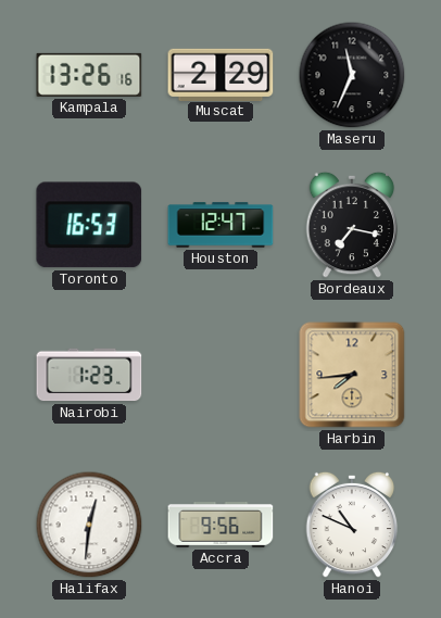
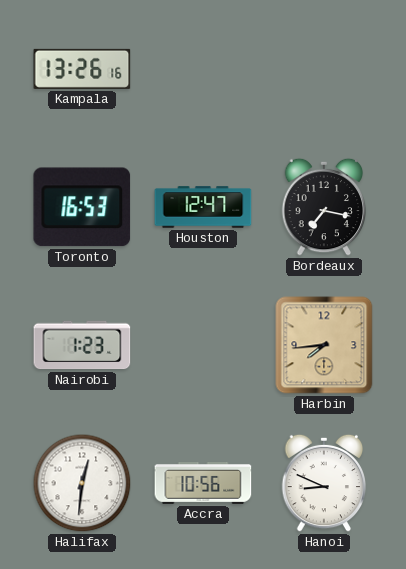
Muscat: 2:29 -> none
Maseru: 11:34 -> none
Accra: 9:56 -> 10:56
Hanoi: 10:49 -> 8:49
